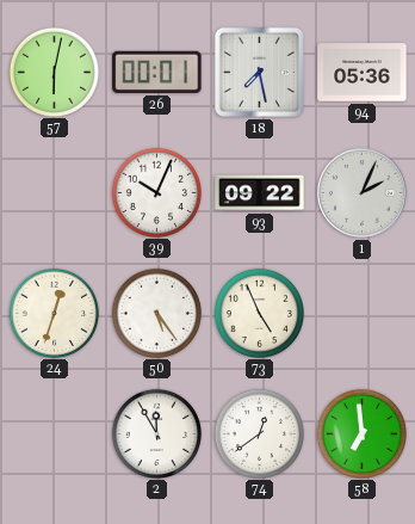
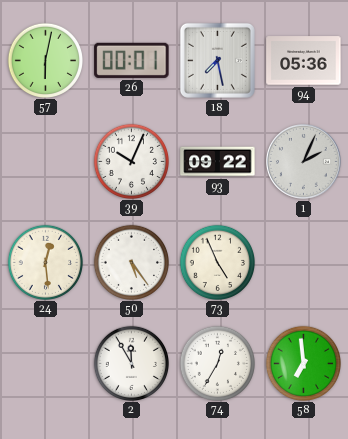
24: 12:33 -> 12:29
74: 12:39 -> 12:35
